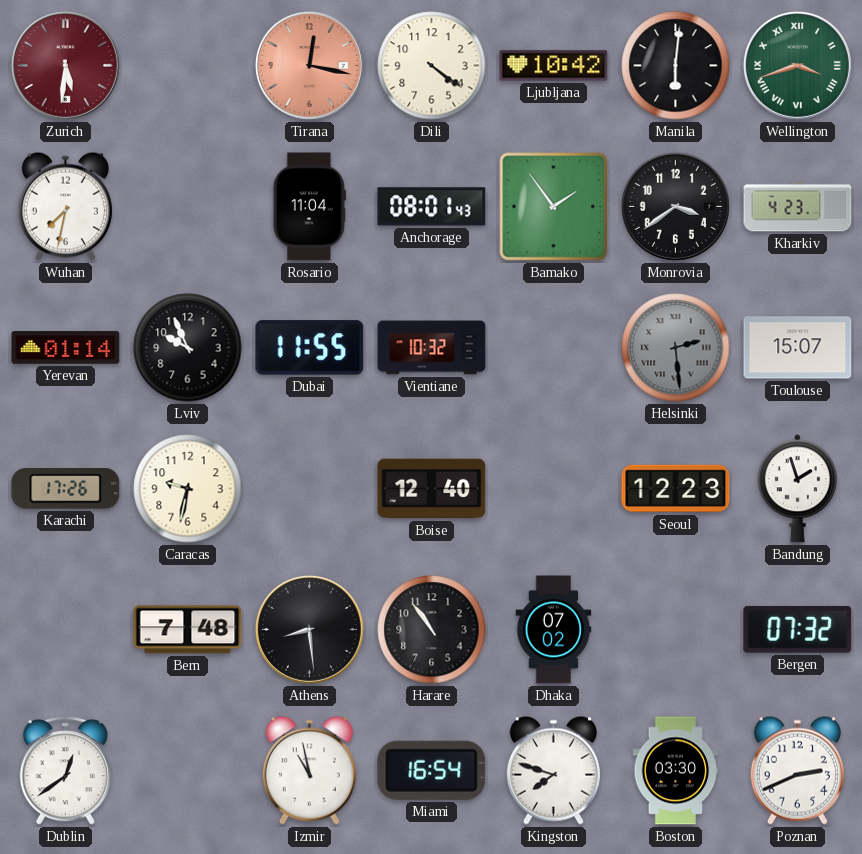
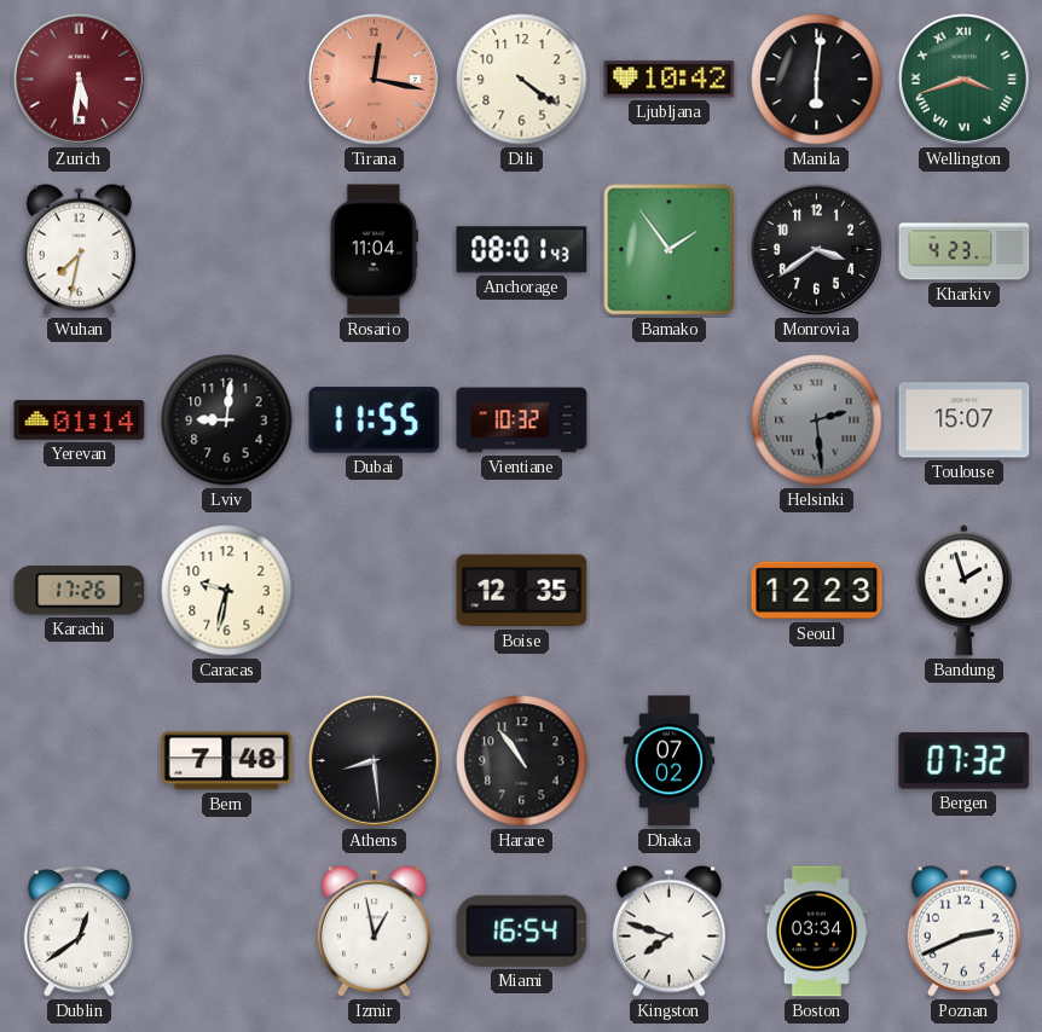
Lviv: 9:56 -> 9:01
Boise: 12:40 -> 12:35
Izmir: 10:58 -> 12:58
Boston: 03:30 -> 03:34
